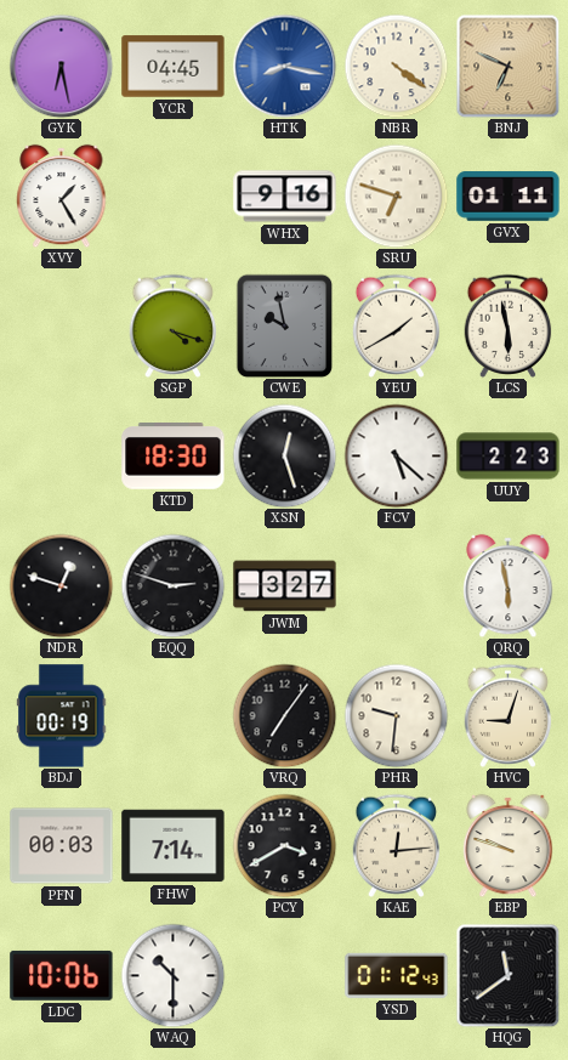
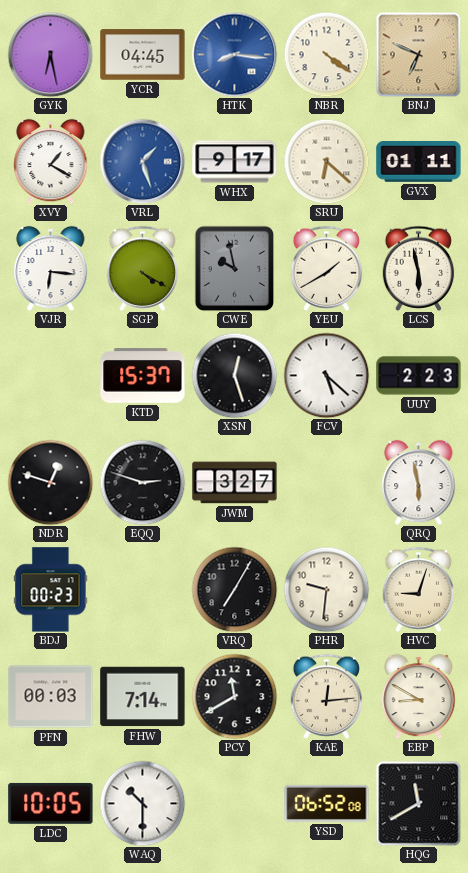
HTK: 8:17 -> 8:16
XVY: 1:25 -> 1:20
VRL: none -> 1:27
WHX: 9:16 -> 9:17
SRU: 6:48 -> 6:22
VJR: none -> 6:16
SGP: 4:18 -> 4:20
KTD: 18:30 -> 15:37
BDJ: 00:19 -> 00:23
VRQ: 7:06 -> 7:05
PCY: 3:40 -> 11:40
EBP: 9:48 -> 8:50
LDC: 10:06 -> 10:05
YSD: 01:12 -> 06:52
HQG: 11:39 -> 11:40
